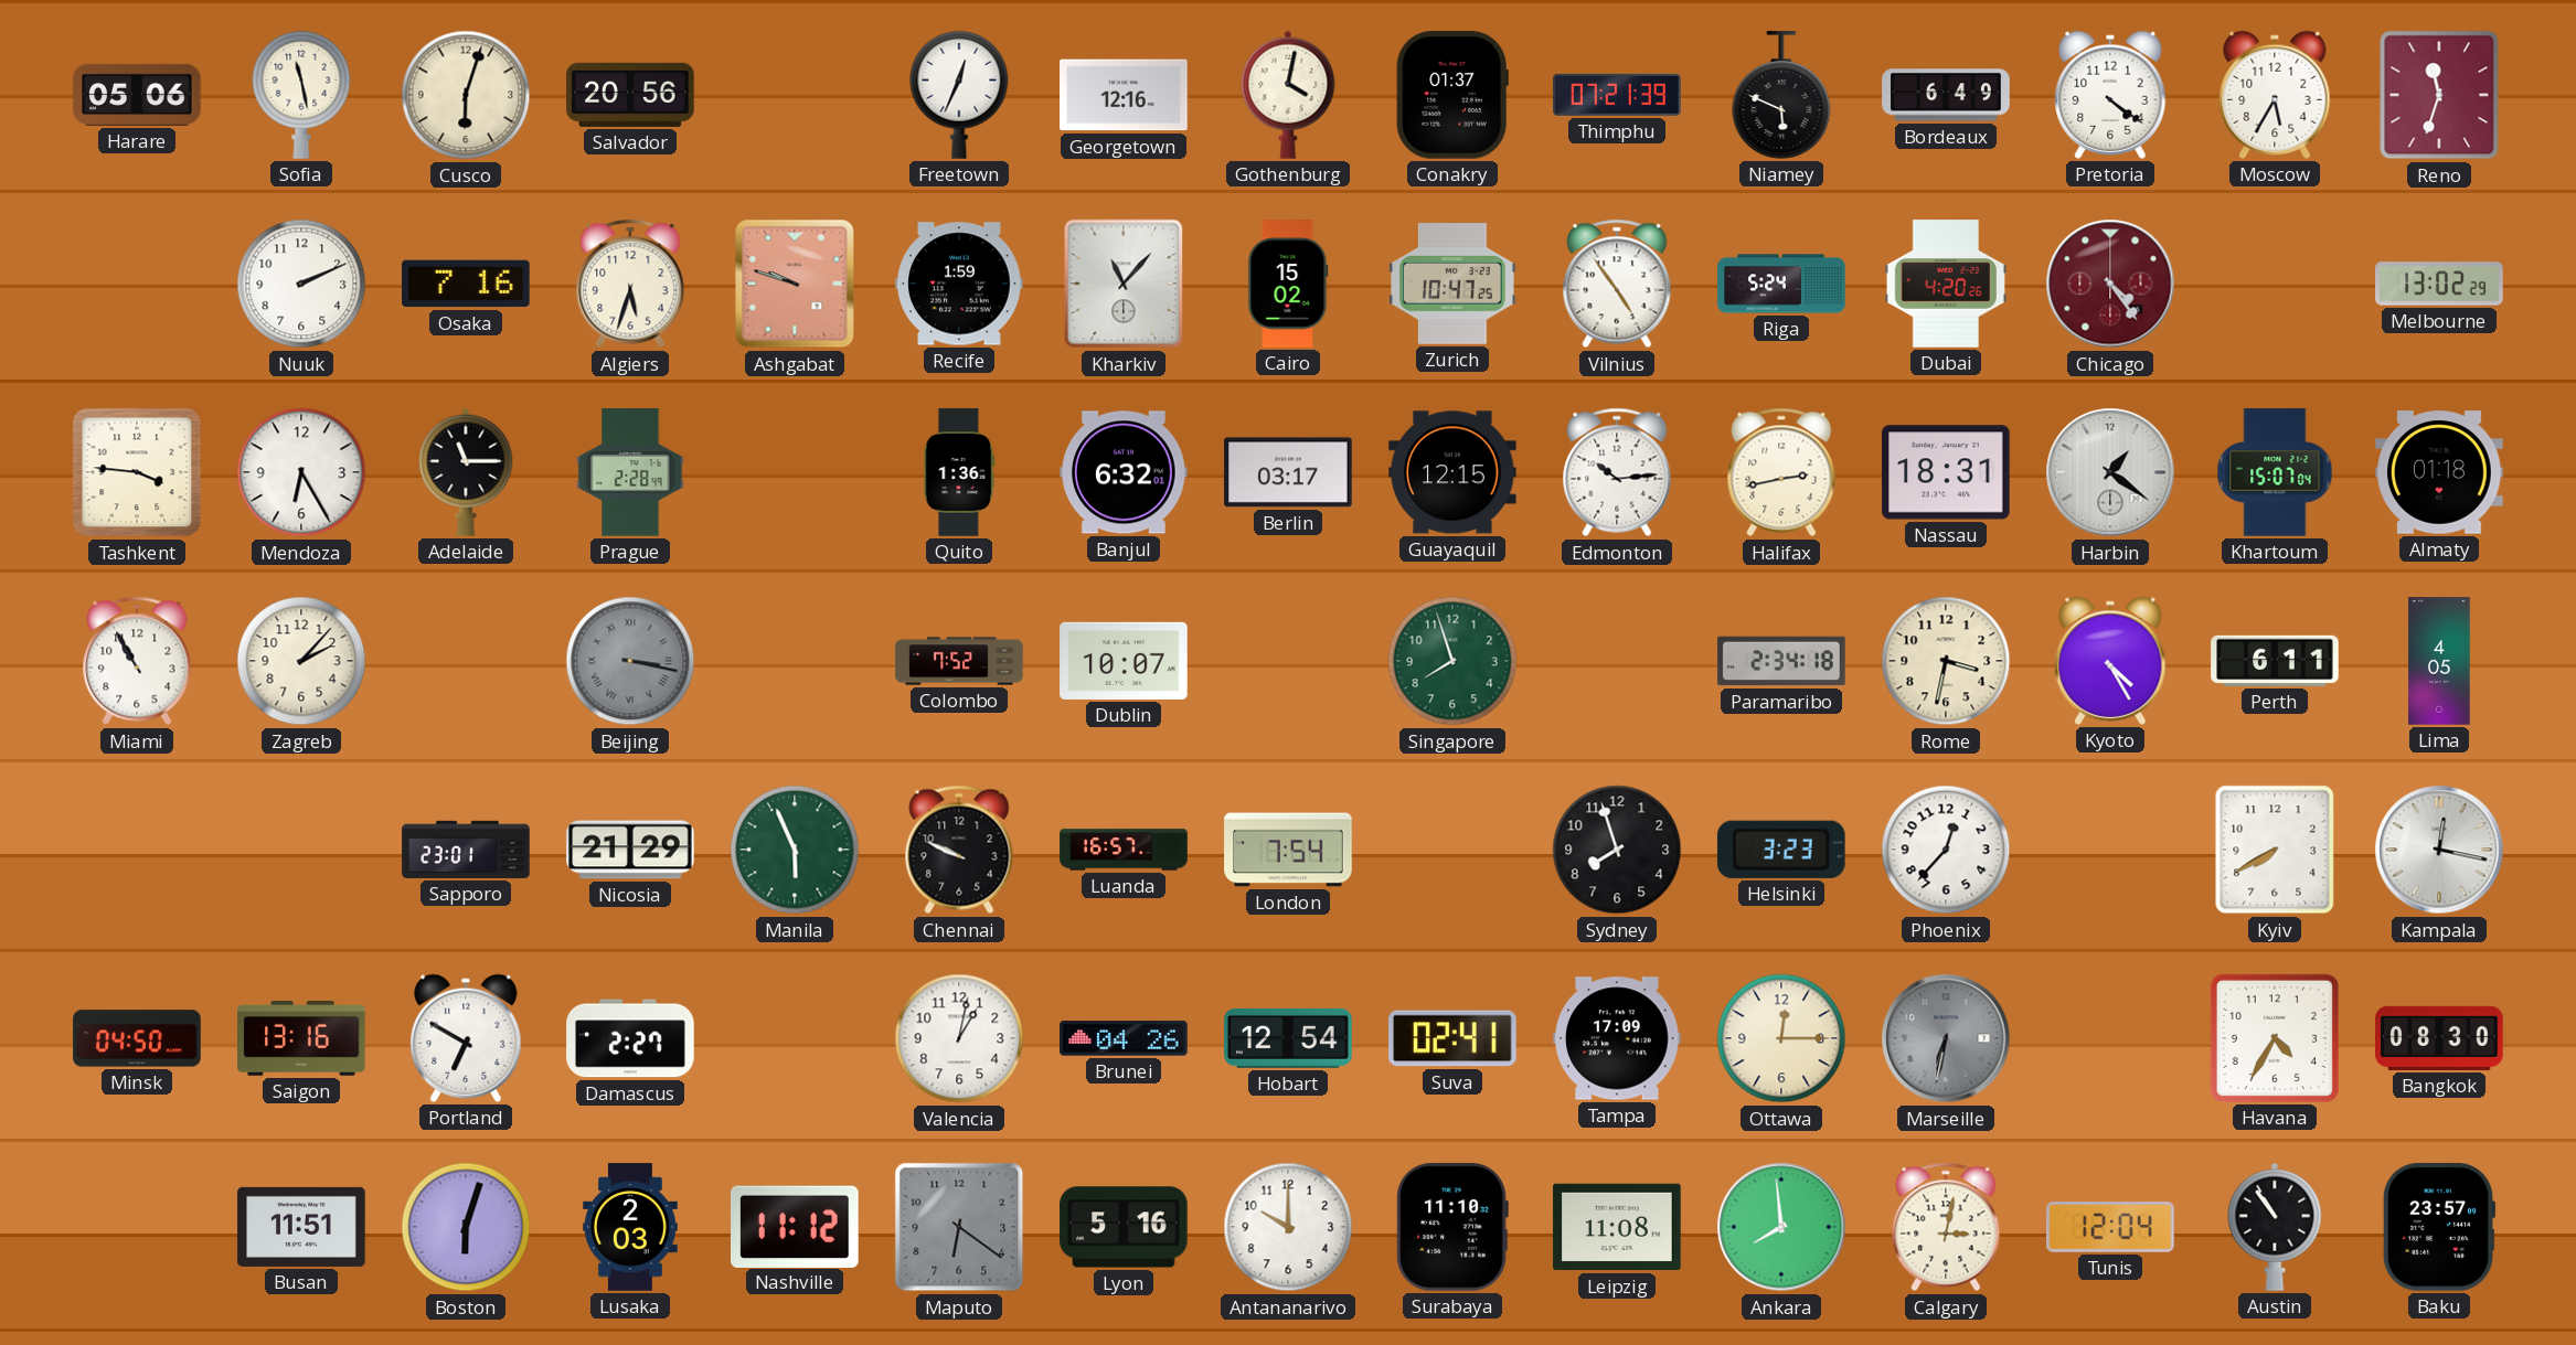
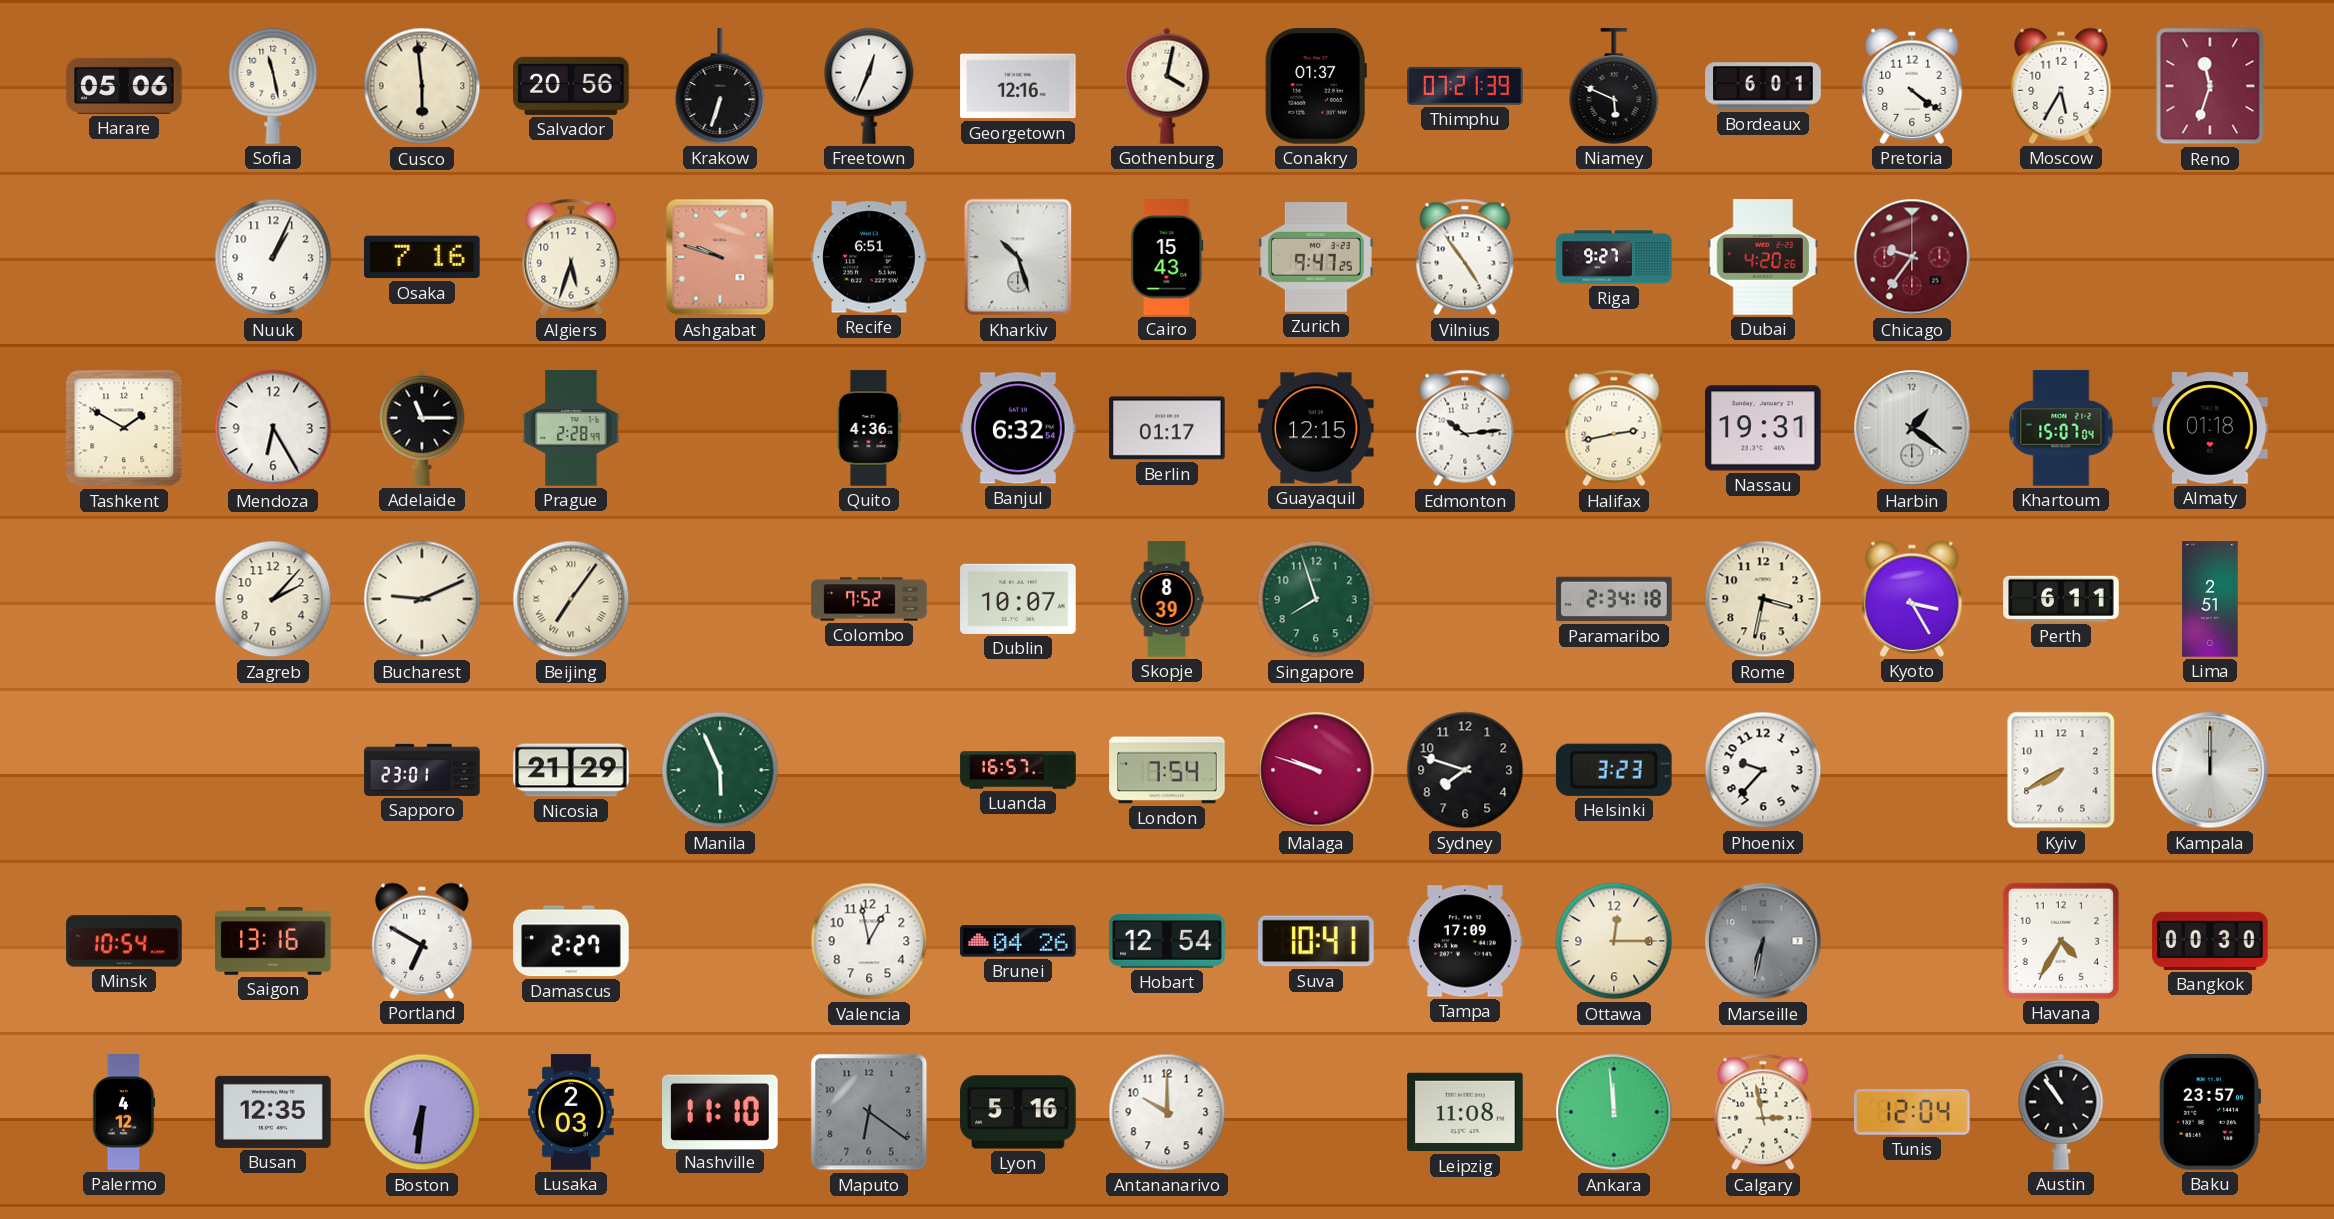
Cusco: 6:03 -> 5:59
Krakow: none -> 6:33
Bordeaux: 6:49 -> 6:01
Nuuk: 2:11 -> 1:04
Recife: 1:59 -> 6:51
Kharkiv: 11:07 -> 10:27
Cairo: 15:02 -> 15:43
Zurich: 10:47 -> 9:47
Riga: 5:24 -> 9:27
Chicago: 4:24 -> 9:36
Melbourne: 13:02 -> none
Tashkent: 3:46 -> 1:50
Quito: 1:36 -> 4:36
Banjul: 6:32:01 -> 6:32:54
Berlin: 03:17 -> 01:17
Nassau: 18:31 -> 19:31
Miami: 10:55 -> none
Bucharest: none -> 9:11
Beijing: 3:17 -> 7:06
Beijing dial: grey -> cream
Skopje: none -> 8:39
Kyoto: 4:25 -> 3:25
Lima: 4:05 -> 2:51
Chennai: 9:49 -> none
Malaga: none -> 9:48
Sydney: 7:57 -> 7:48
Phoenix: 12:37 -> 9:37
Kampala: 12:17 -> 12:00
Minsk: 04:50 -> 10:54
Valencia: 1:02 -> 12:58
Suva: 02:41 -> 10:41
Bangkok: 08:30 -> 00:30
Palermo: none -> 4:12
Busan: 11:51 -> 12:35
Boston: 6:03 -> 6:31
Nashville: 11:12 -> 11:10
Surabaya: 11:10 -> none
Ankara: 7:59 -> 11:59
Calgary: 3:02 -> 2:58
